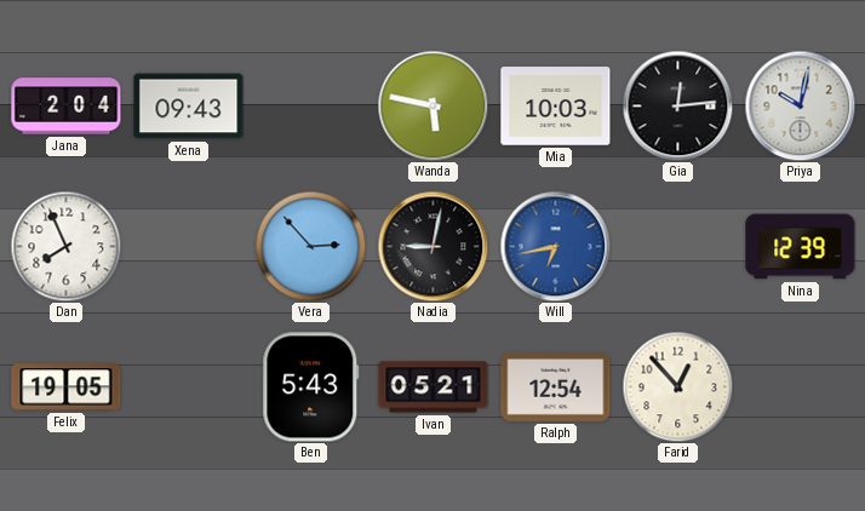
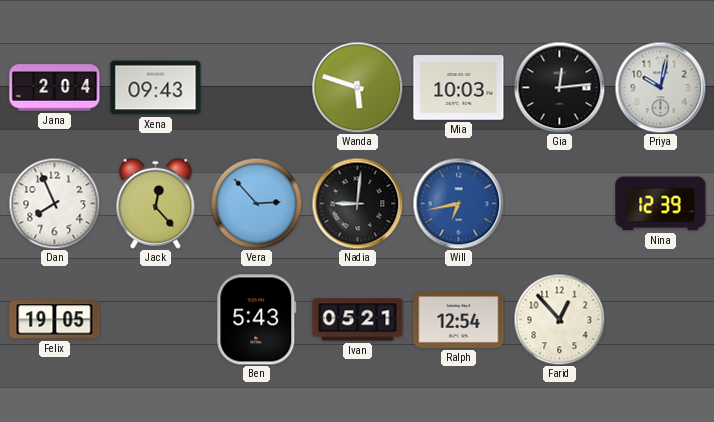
Wanda: 5:47 -> 5:48
Jack: none -> 12:23
Nadia: 9:02 -> 9:01
